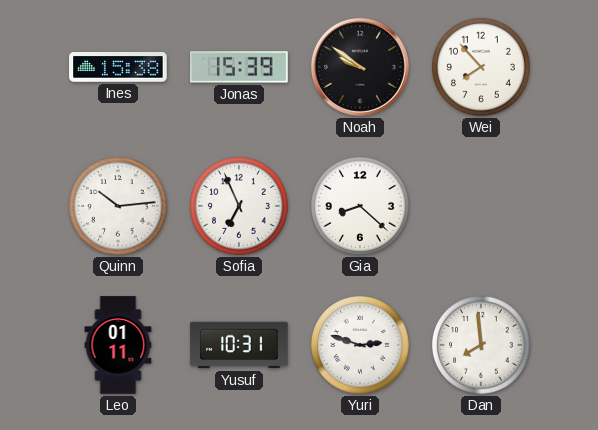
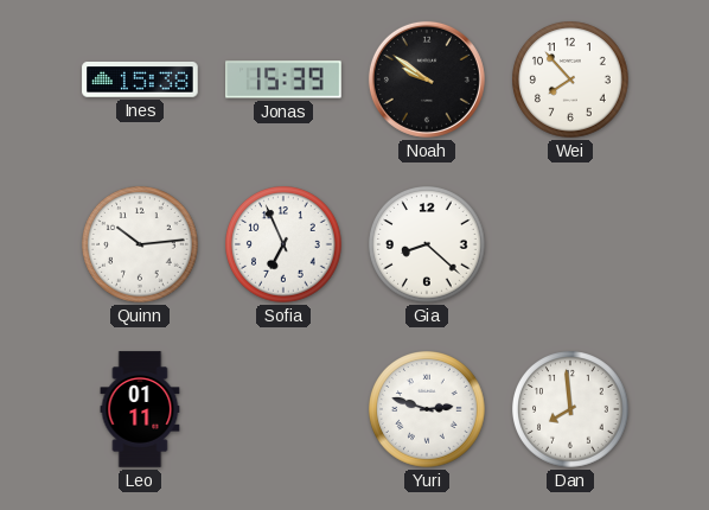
Yusuf: 10:31 -> none
